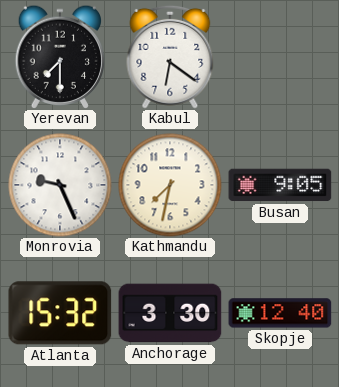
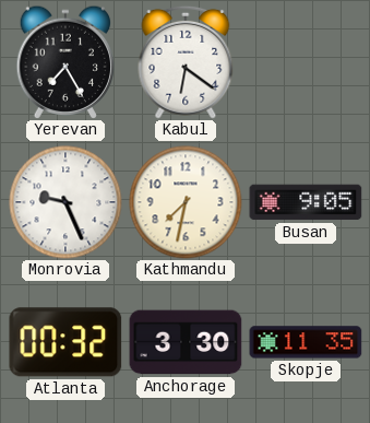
Yerevan: 7:30 -> 7:25
Atlanta: 15:32 -> 00:32
Skopje: 12:40 -> 11:35
